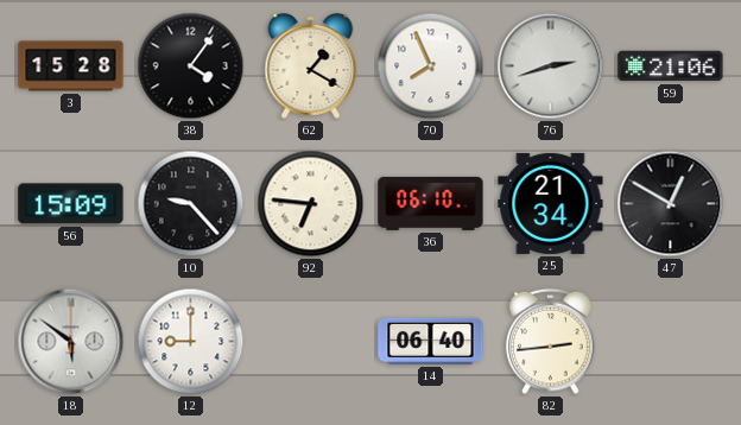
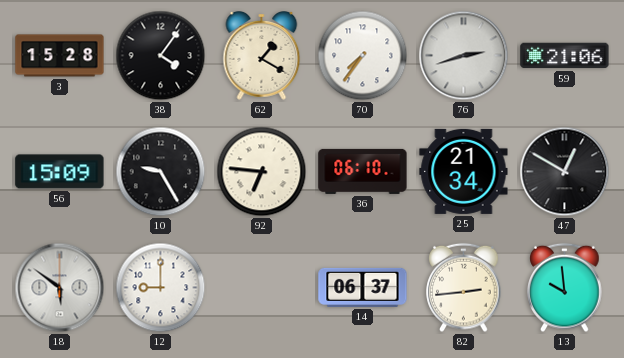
70: 7:56 -> 7:36
10: 9:23 -> 9:25
14: 06:40 -> 06:37
13: none -> 9:59
